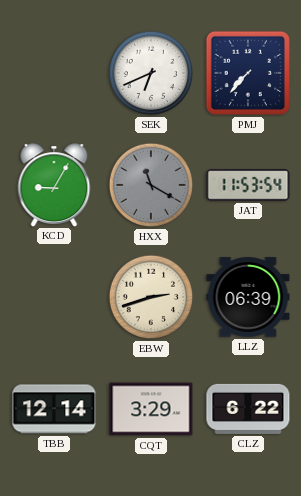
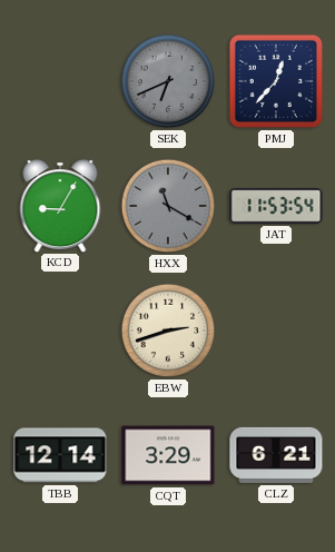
SEK dial: white -> grey
PMJ: 7:37 -> 12:37
LLZ: 06:39 -> none
CLZ: 6:22 -> 6:21
